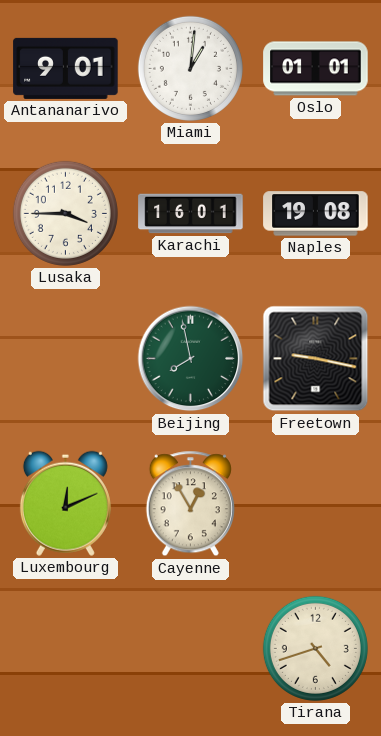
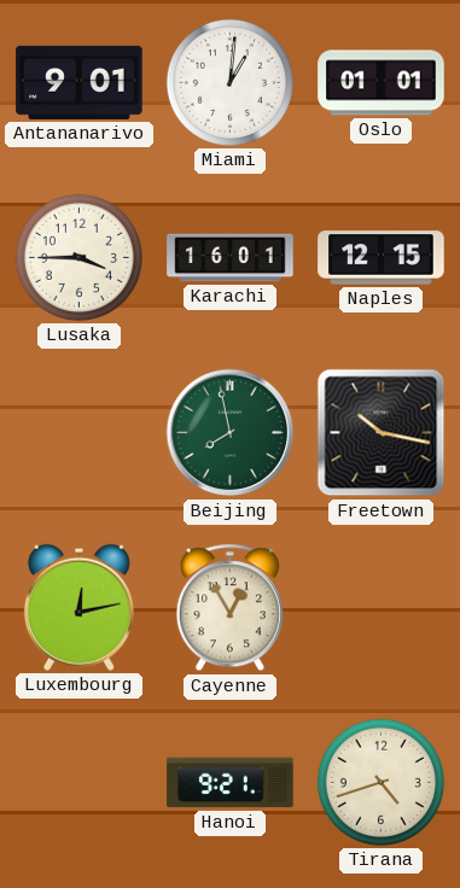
Naples: 19:08 -> 12:15
Freetown: 9:17 -> 10:17
Luxembourg: 12:11 -> 12:13
Hanoi: none -> 9:21
